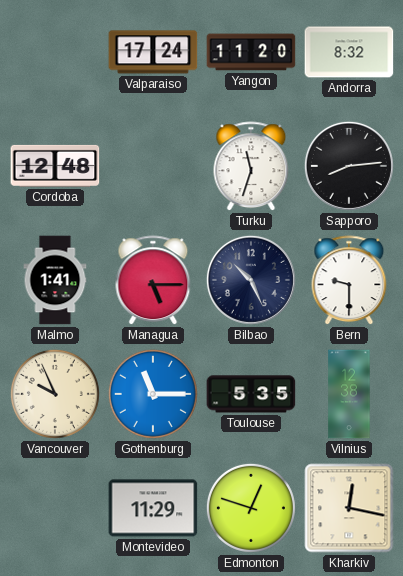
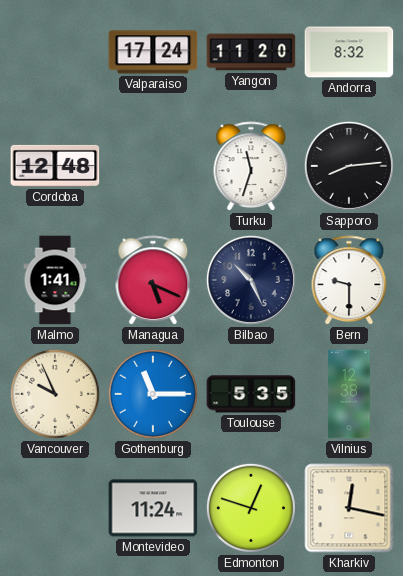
Managua: 5:15 -> 5:19
Montevideo: 11:29 -> 11:24
